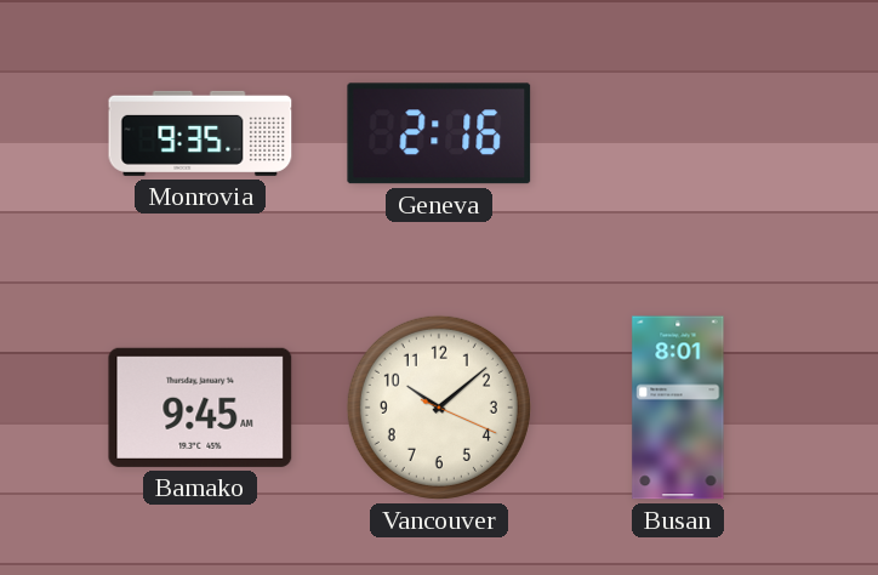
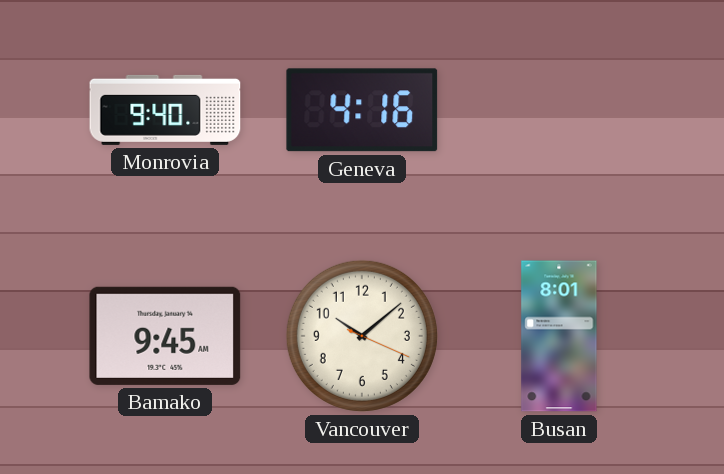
Monrovia: 9:35 -> 9:40
Geneva: 2:16 -> 4:16
